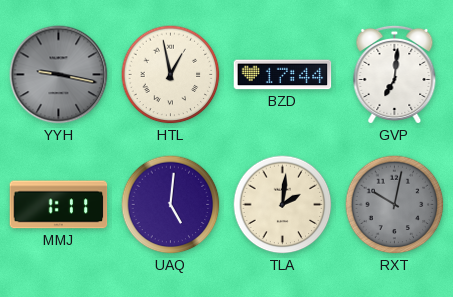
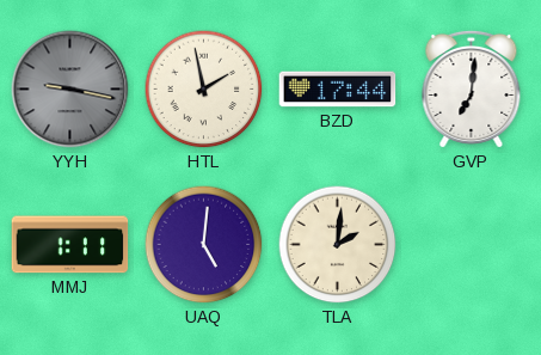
HTL: 12:58 -> 1:58
RXT: 10:02 -> none
